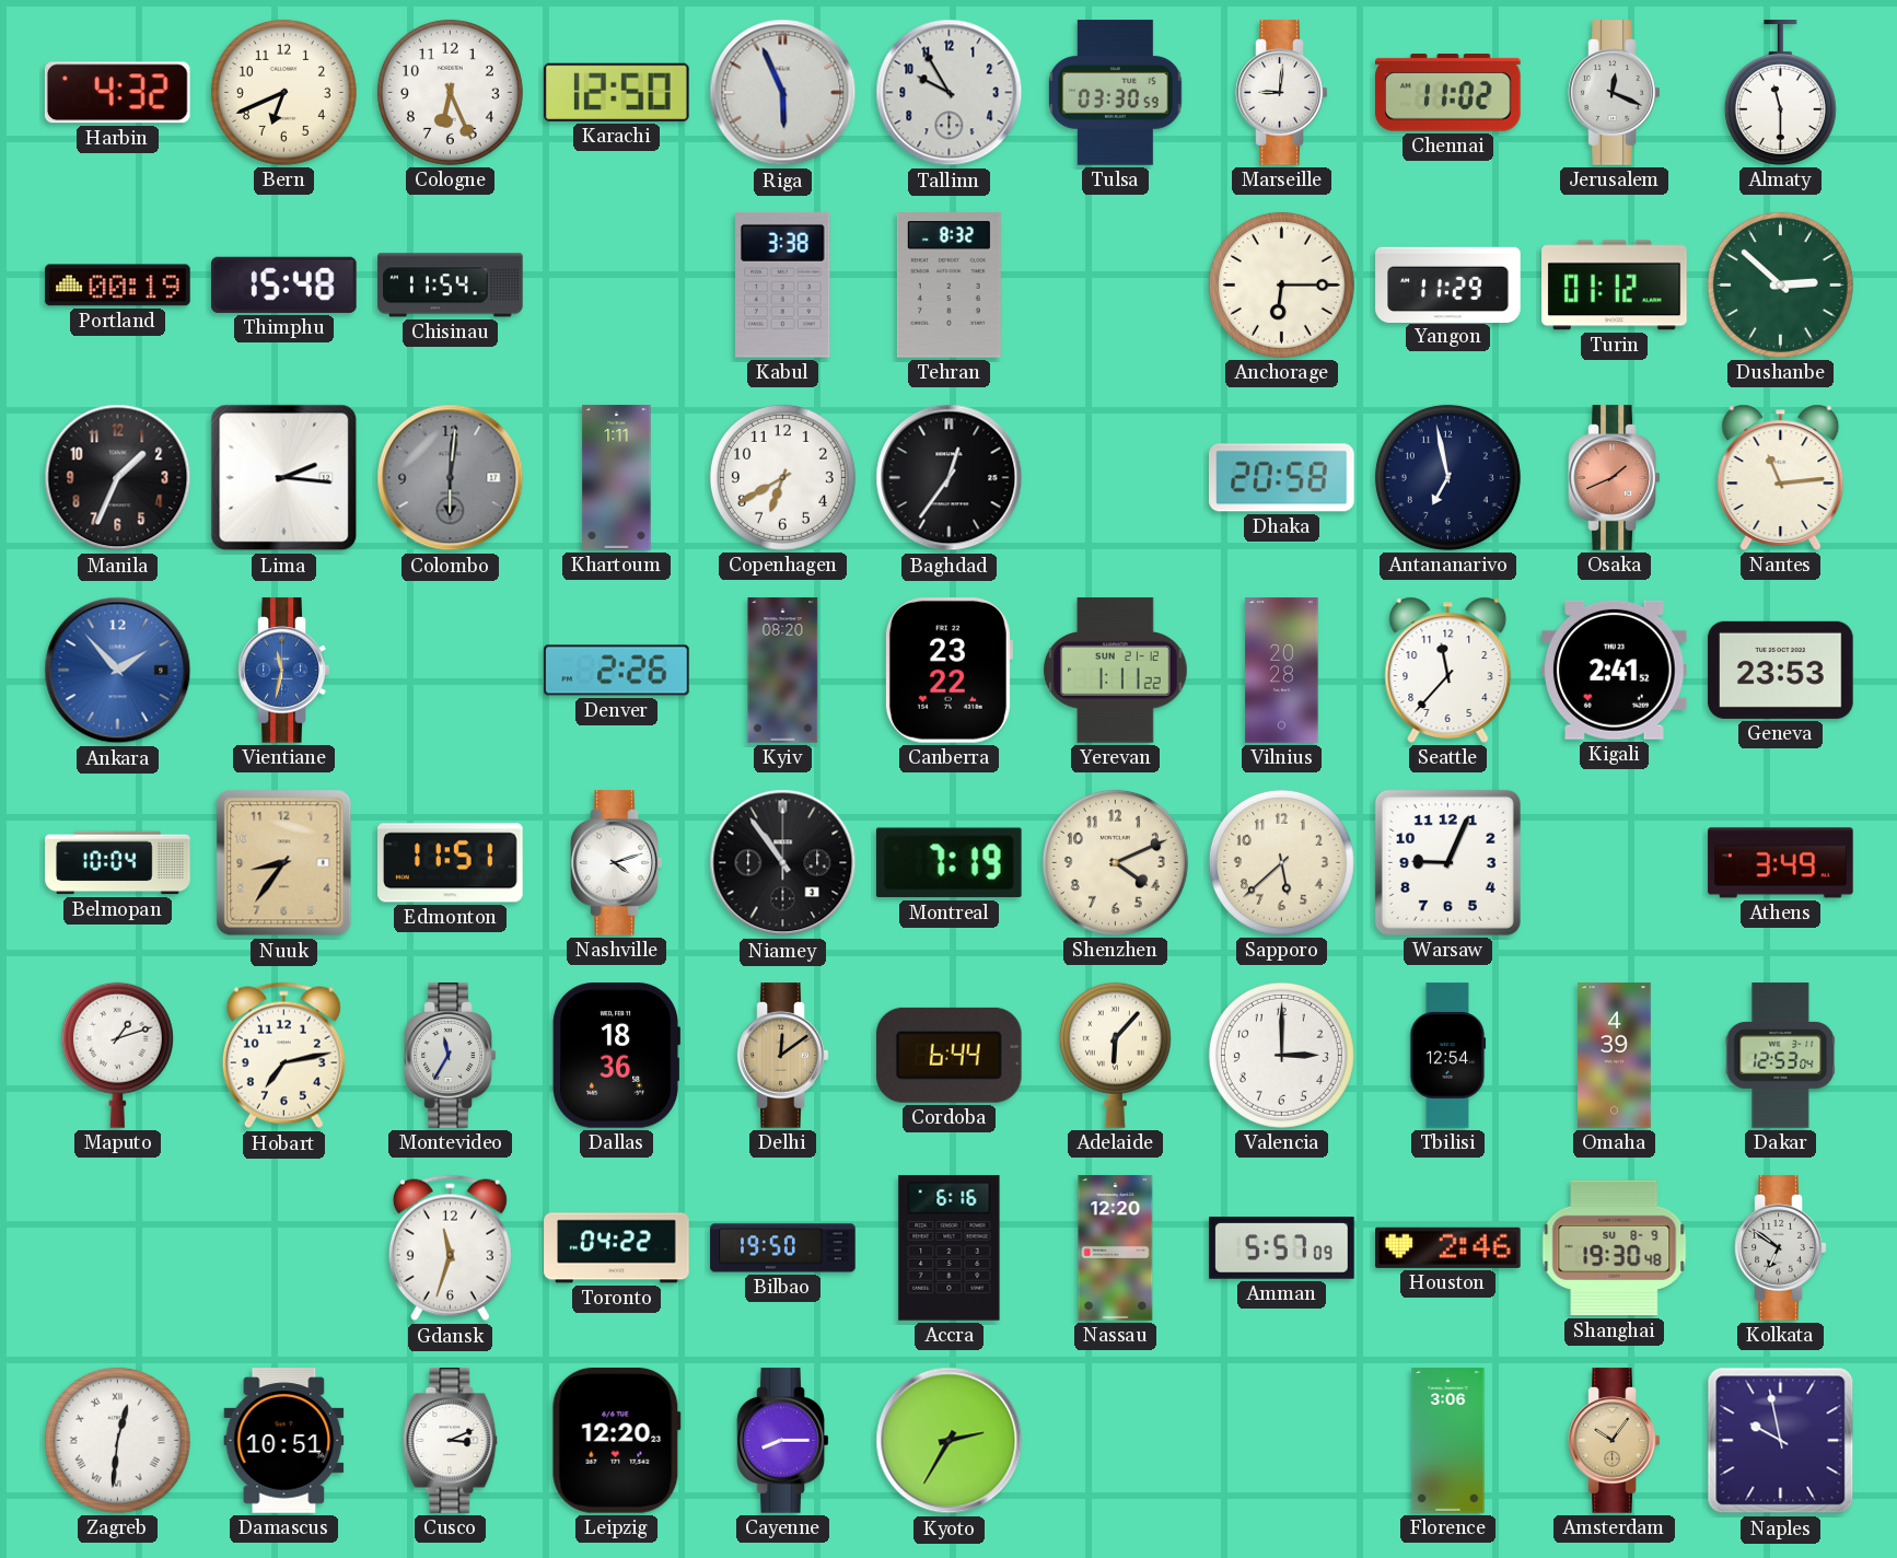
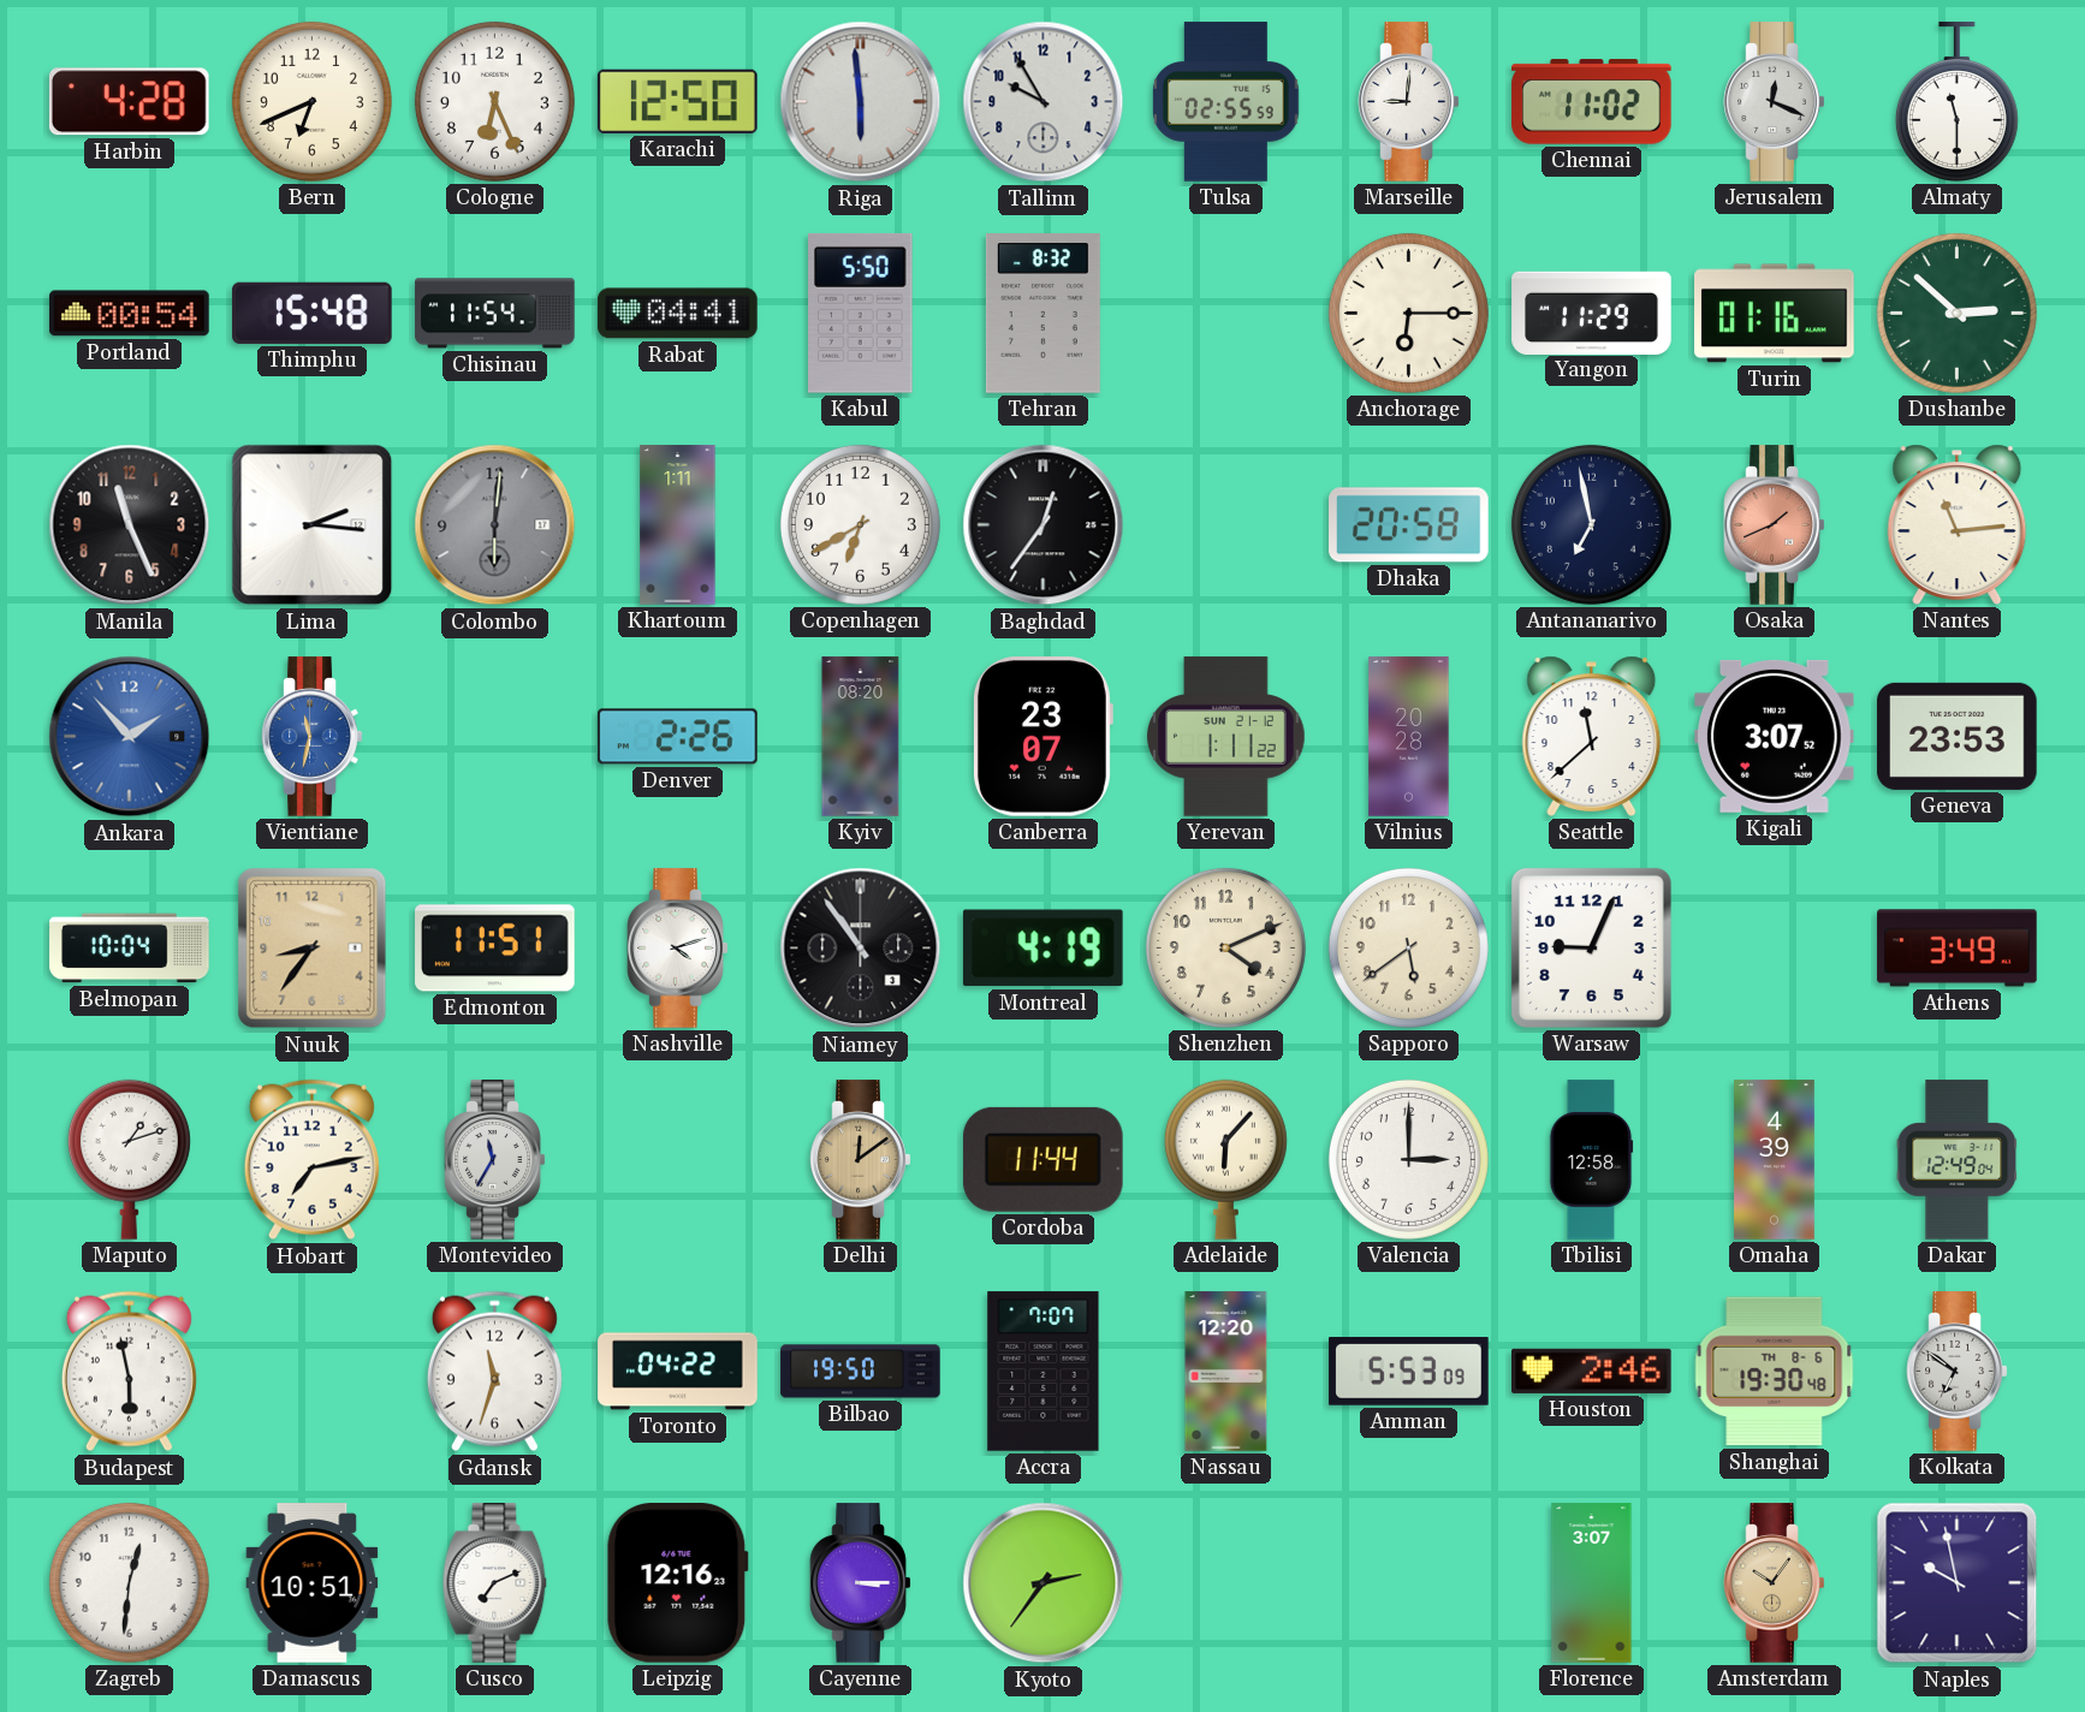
Harbin: 4:32 -> 4:28
Riga: 5:56 -> 5:59
Tulsa: 03:30 -> 02:55
Portland: 00:19 -> 00:54
Rabat: none -> 04:41
Kabul: 3:38 -> 5:50
Turin: 01:12 -> 01:16
Manila: 1:34 -> 11:26
Canberra: 23:22 -> 23:07
Seattle: 11:37 -> 11:38
Kigali: 2:41 -> 3:07
Montreal: 7:19 -> 4:19
Sapporo: 5:38 -> 5:39
Dallas: 18:36 -> none
Cordoba: 6:44 -> 11:44
Tbilisi: 12:54 -> 12:58
Dakar: 12:53 -> 12:49
Budapest: none -> 5:58
Accra: 6:16 -> 7:07
Amman: 5:57 -> 5:53
Shanghai date: SU 8-9 -> TH 8-6
Zagreb numerals: Roman -> Arabic
Cusco: 3:11 -> 7:11
Leipzig: 12:20 -> 12:16
Cayenne: 8:15 -> 3:15
Kyoto: 2:35 -> 2:36
Florence: 3:06 -> 3:07
